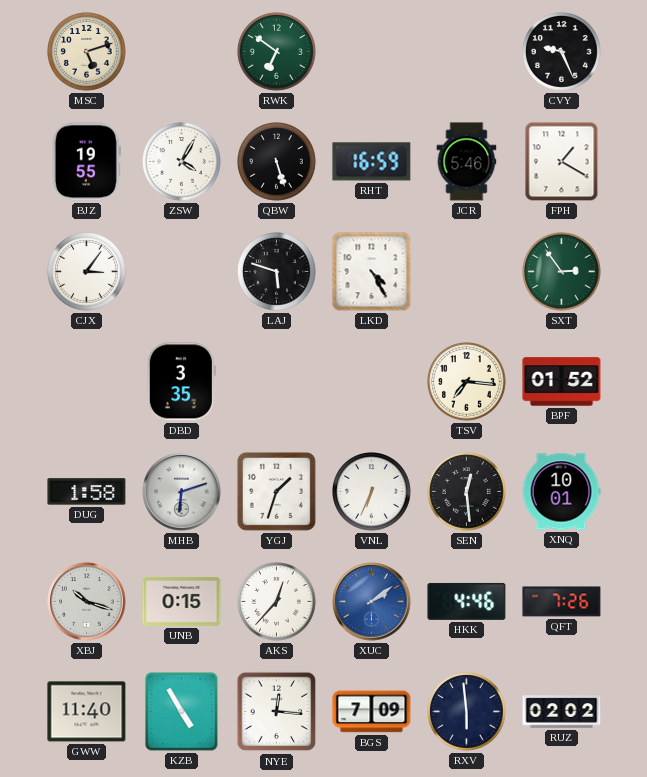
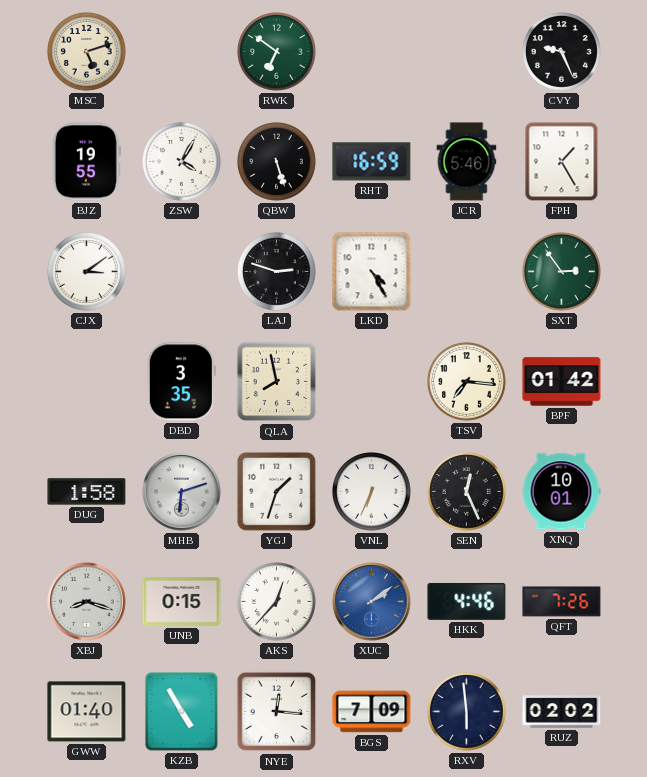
FPH: 1:20 -> 1:25
CJX: 3:06 -> 3:09
LAJ: 5:48 -> 2:48
QLA: none -> 7:58
BPF: 01:52 -> 01:42
SEN: 12:29 -> 12:26
XBJ: 10:18 -> 8:18
GWW: 11:40 -> 01:40
